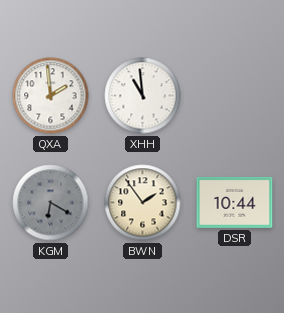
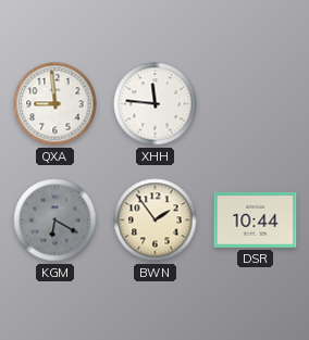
QXA: 1:59 -> 8:59
XHH: 10:59 -> 11:46
